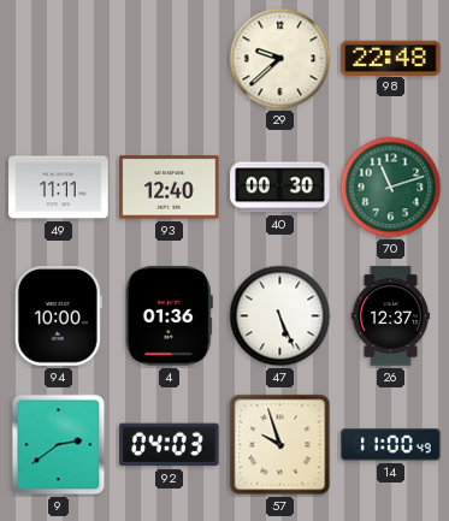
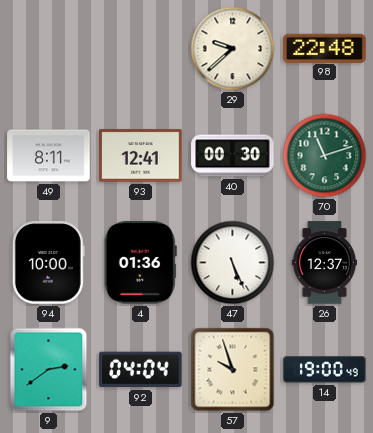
49: 11:11 -> 8:11
93: 12:40 -> 12:41
92: 04:03 -> 04:04
14: 11:00 -> 19:00
